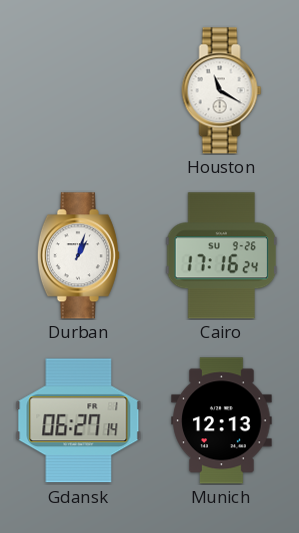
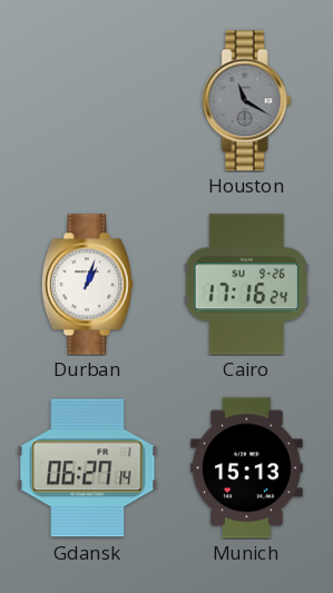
Houston dial: white -> grey
Munich: 12:13 -> 15:13
